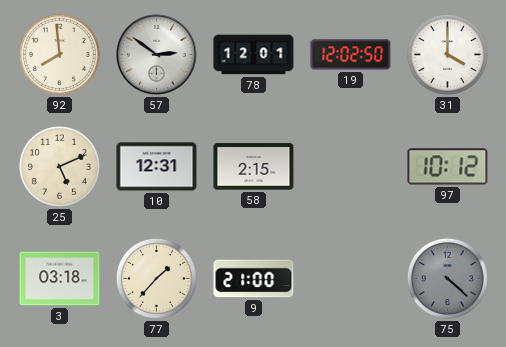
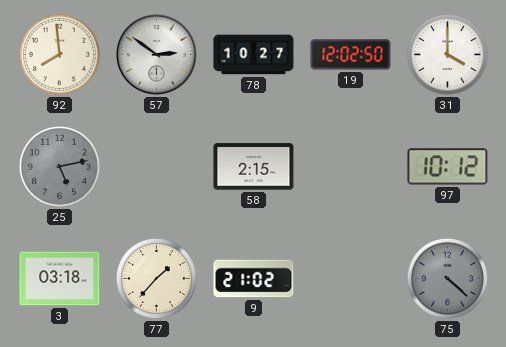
78: 12:01 -> 10:27
25: 5:11 -> 5:13
25 dial: cream -> grey
10: 12:31 -> none
9: 21:00 -> 21:02
